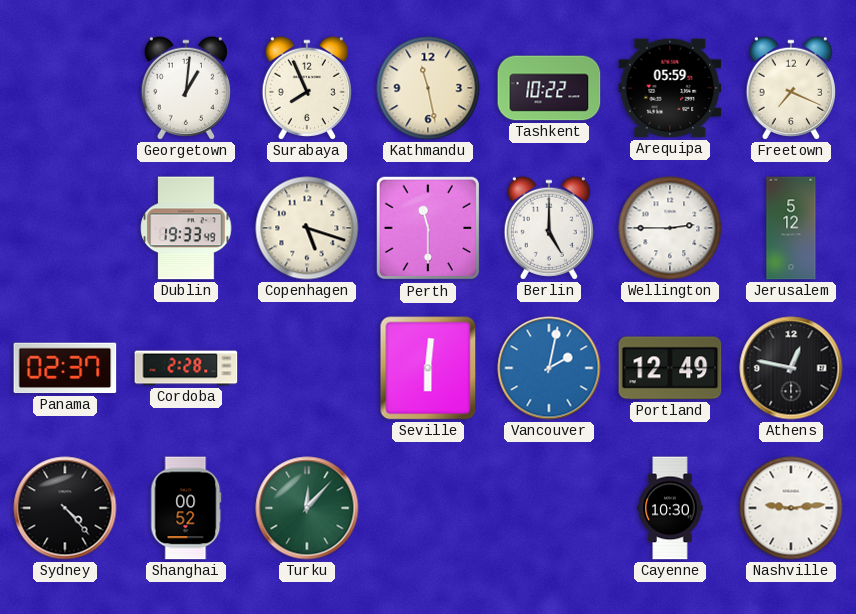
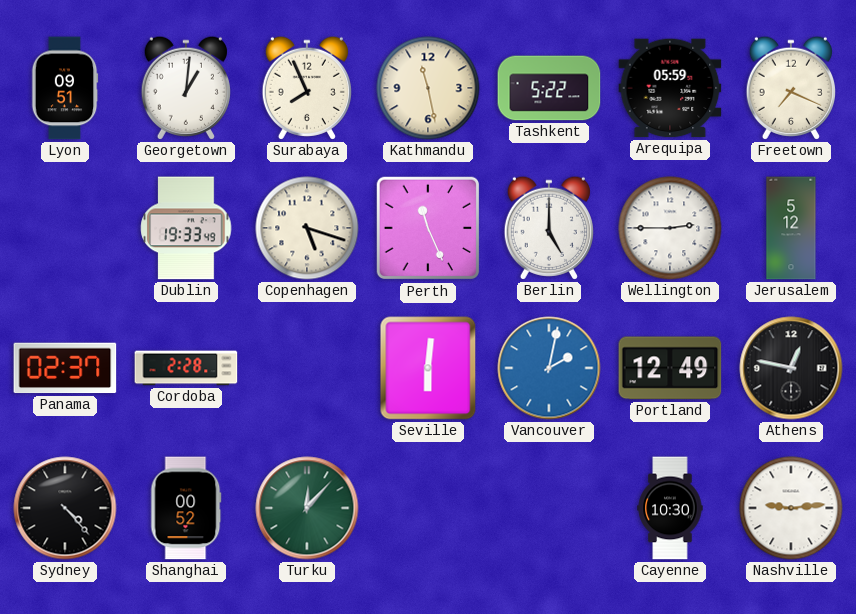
Lyon: none -> 09:51
Tashkent: 10:22 -> 5:22
Perth: 11:30 -> 11:26
